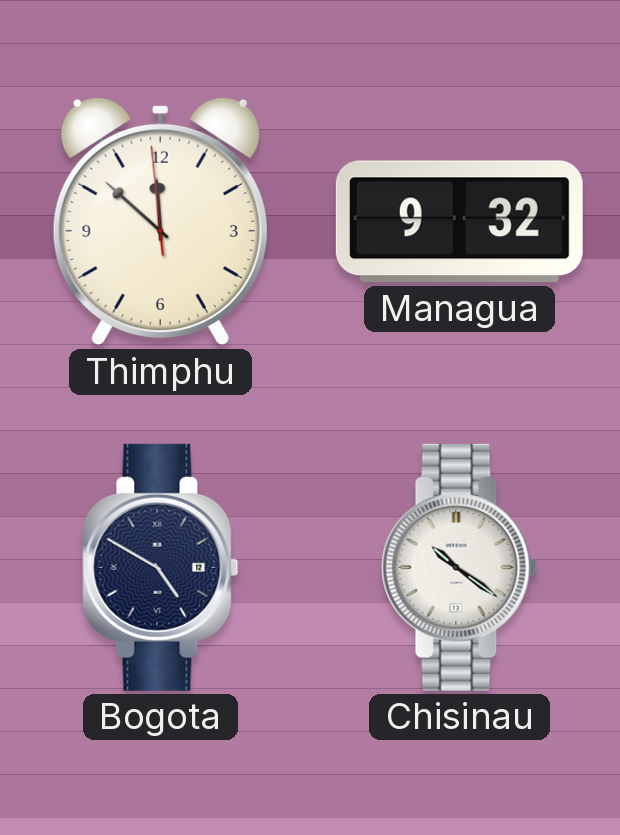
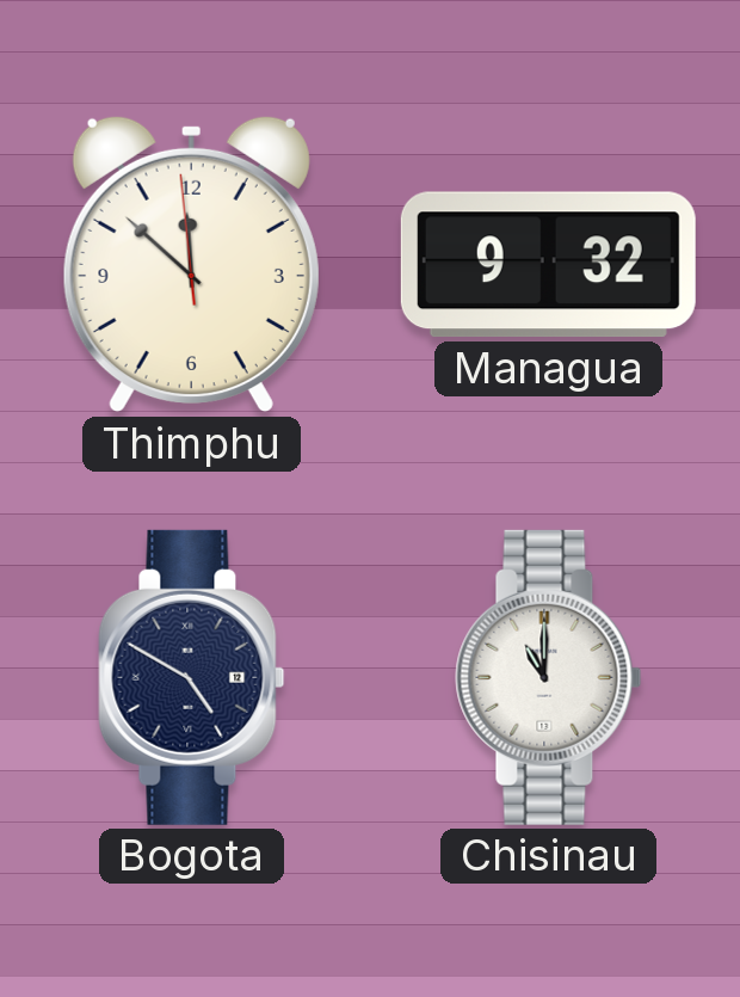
Chisinau: 10:21 -> 11:00
